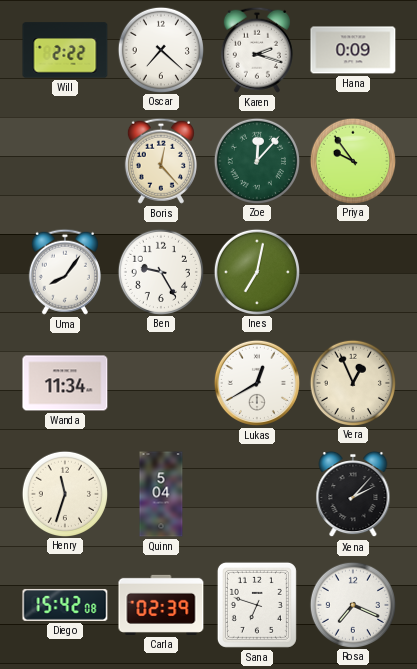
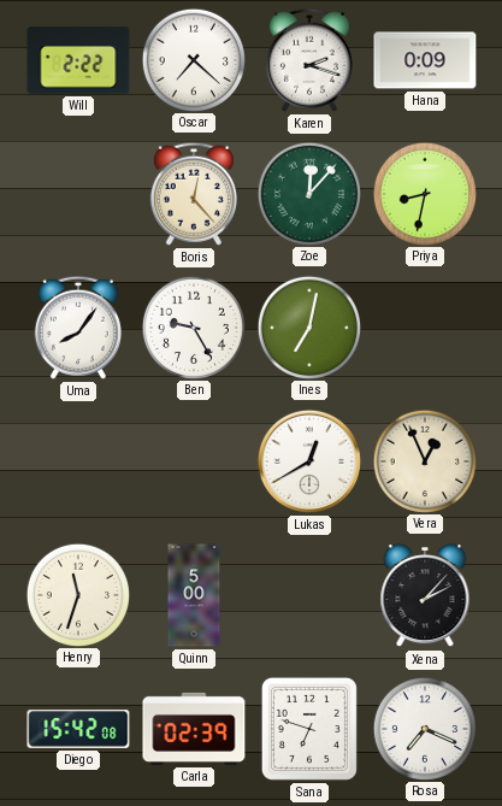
Priya: 9:54 -> 8:32
Wanda: 11:34 -> none
Quinn: 5:04 -> 5:00
